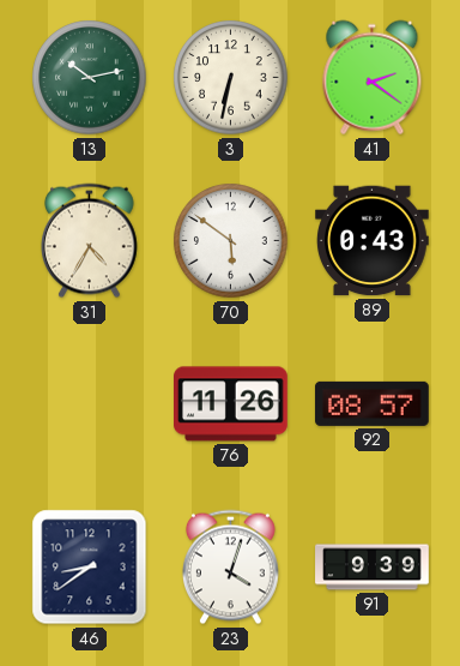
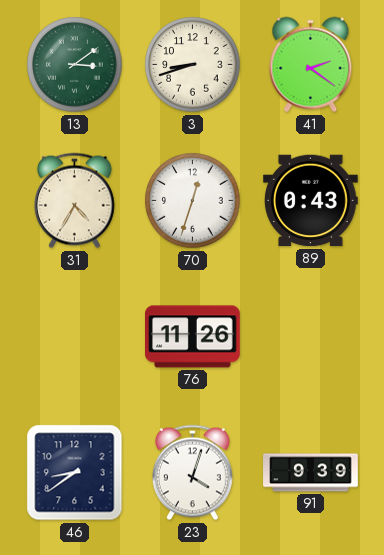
13: 10:13 -> 3:09
3: 6:32 -> 8:42
70: 5:51 -> 12:33
92: 08:57 -> none
